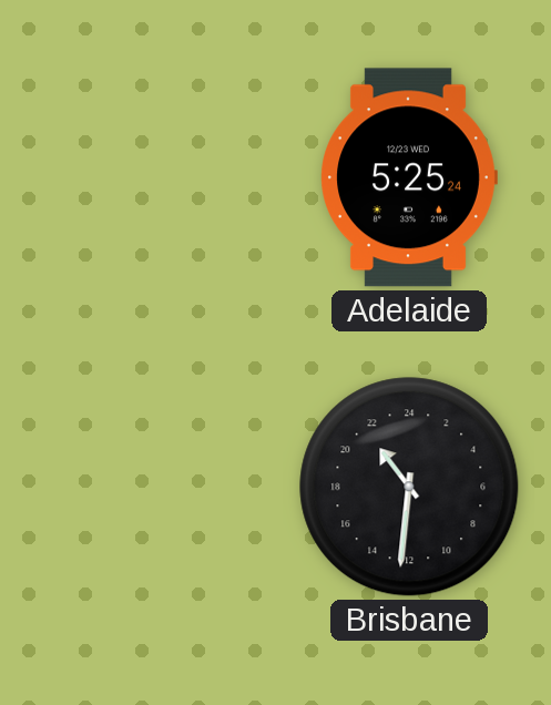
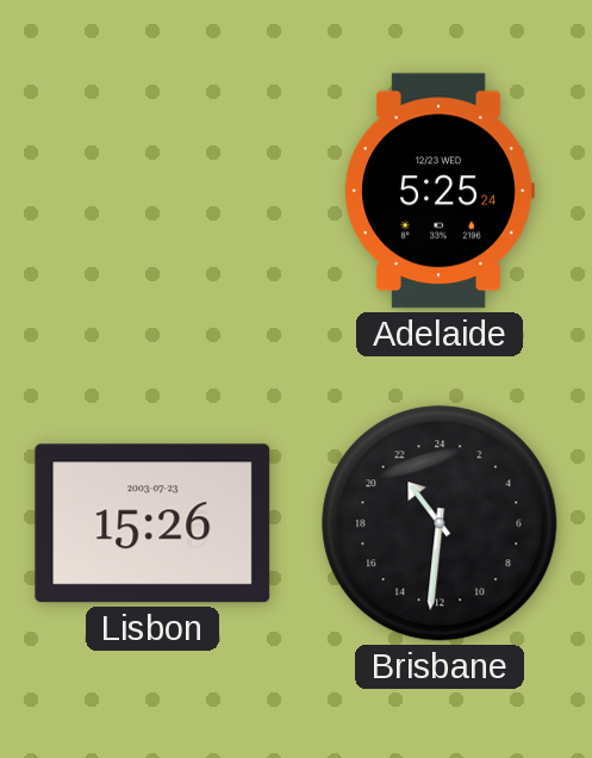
Lisbon: none -> 15:26
